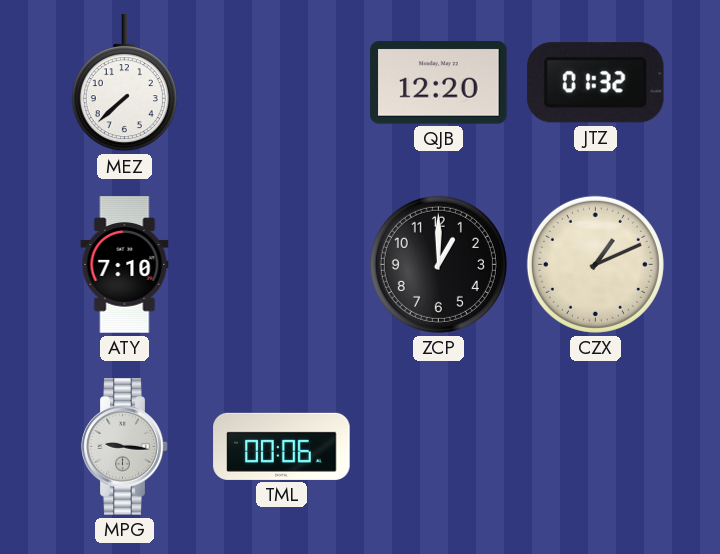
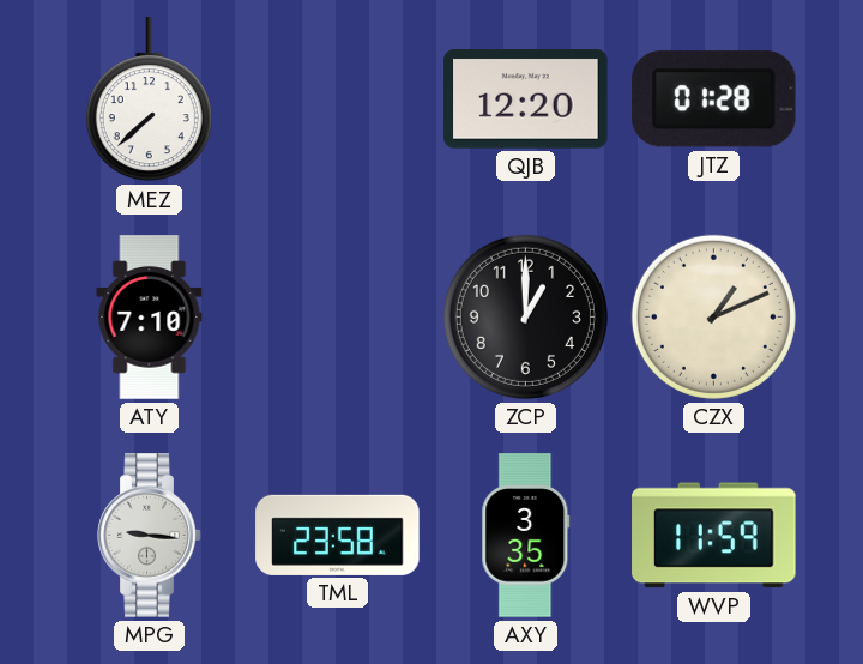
JTZ: 01:32 -> 01:28
TML: 00:06 -> 23:58
AXY: none -> 3:35
WVP: none -> 11:59
